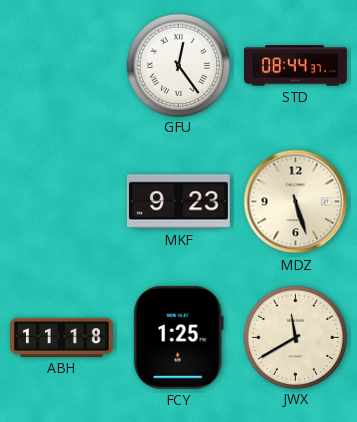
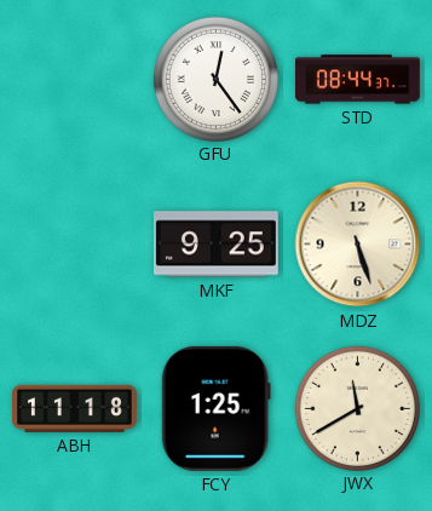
MKF: 9:23 -> 9:25
